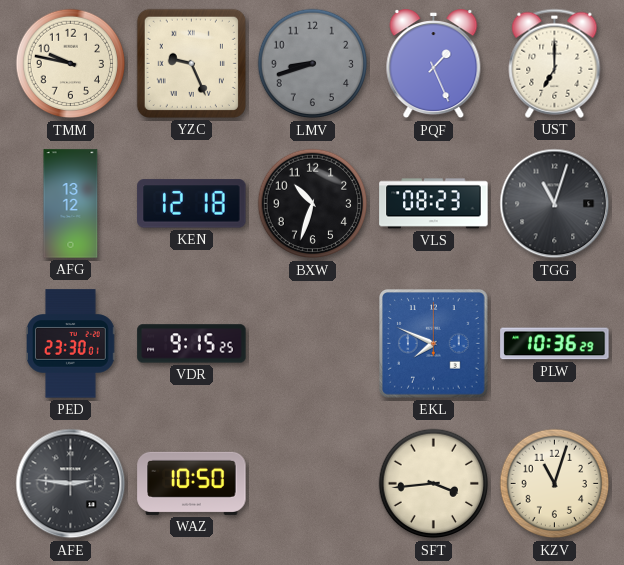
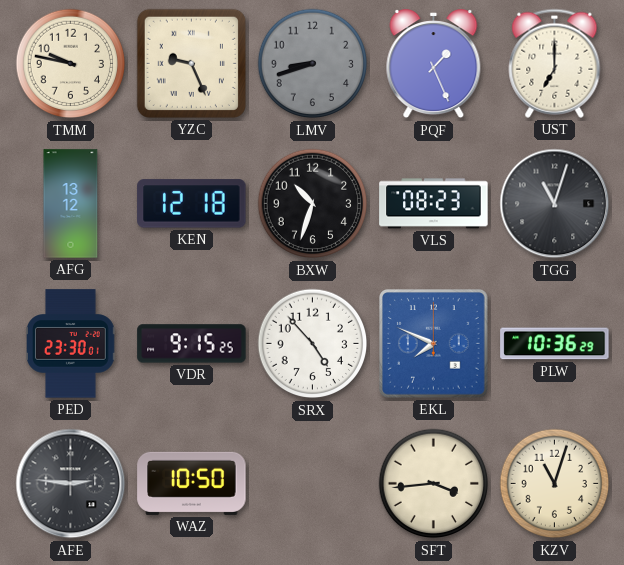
SRX: none -> 4:53
